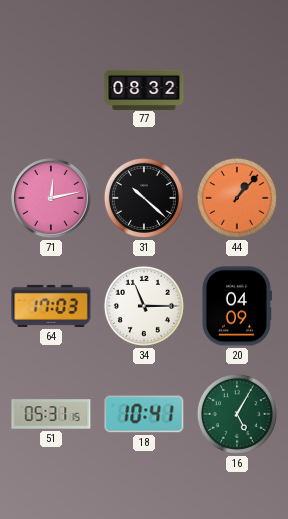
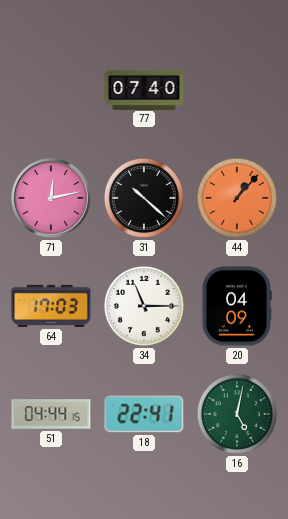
77: 08:32 -> 07:40
51: 05:31 -> 04:44
18: 10:41 -> 22:41
16: 5:05 -> 5:02
